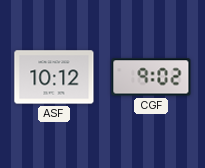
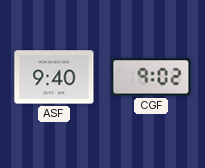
ASF: 10:12 -> 9:40
